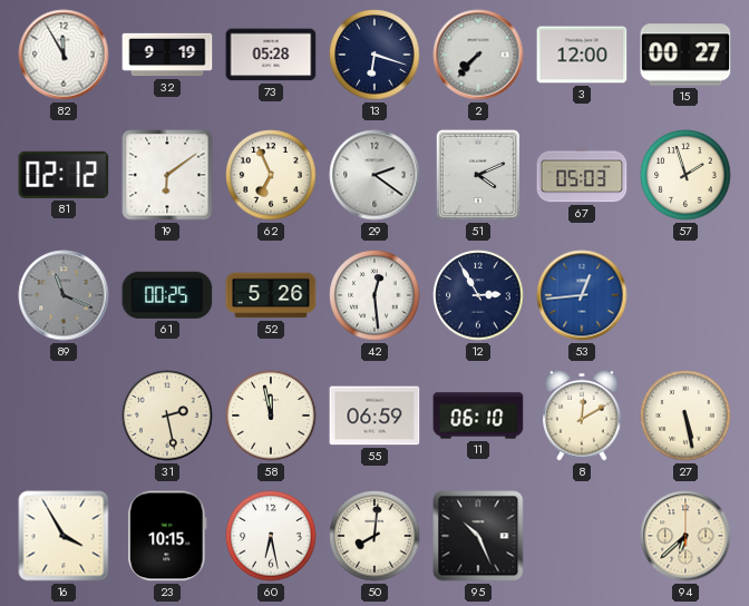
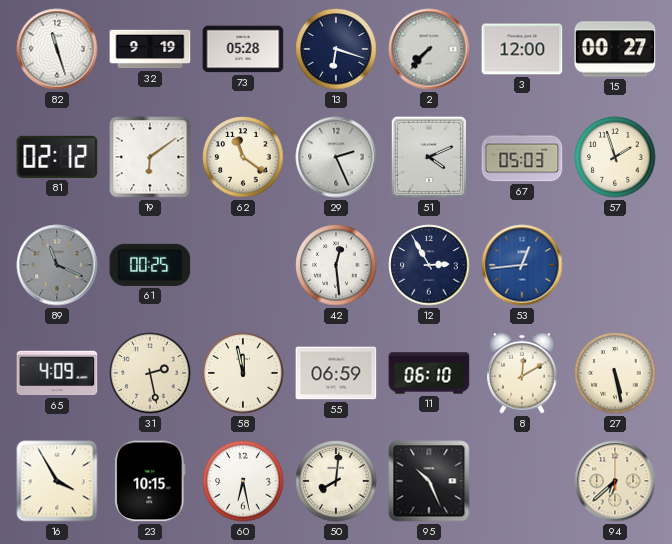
82: 11:55 -> 11:27
62: 6:56 -> 11:21
29: 2:21 -> 2:26
52: 5:26 -> none
65: none -> 4:09
